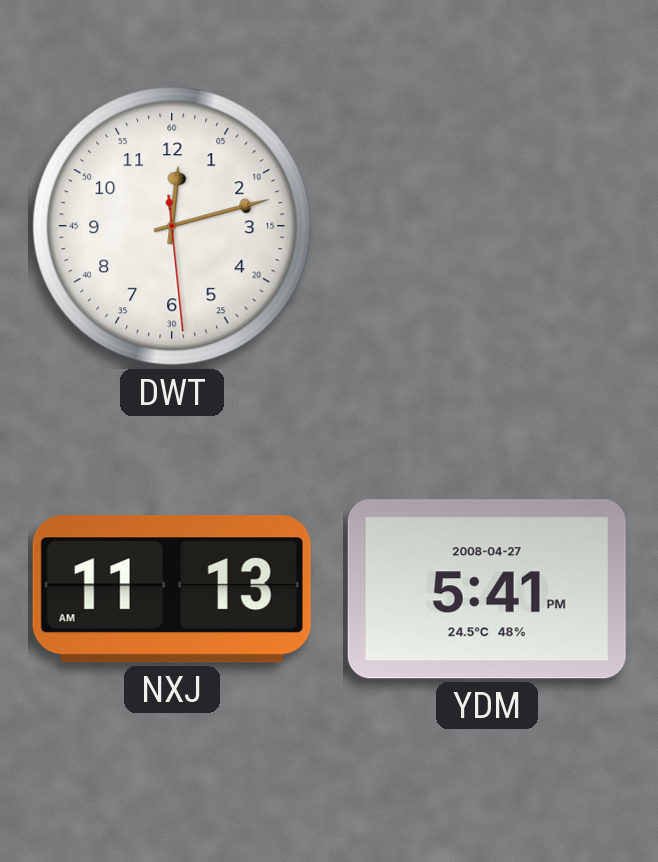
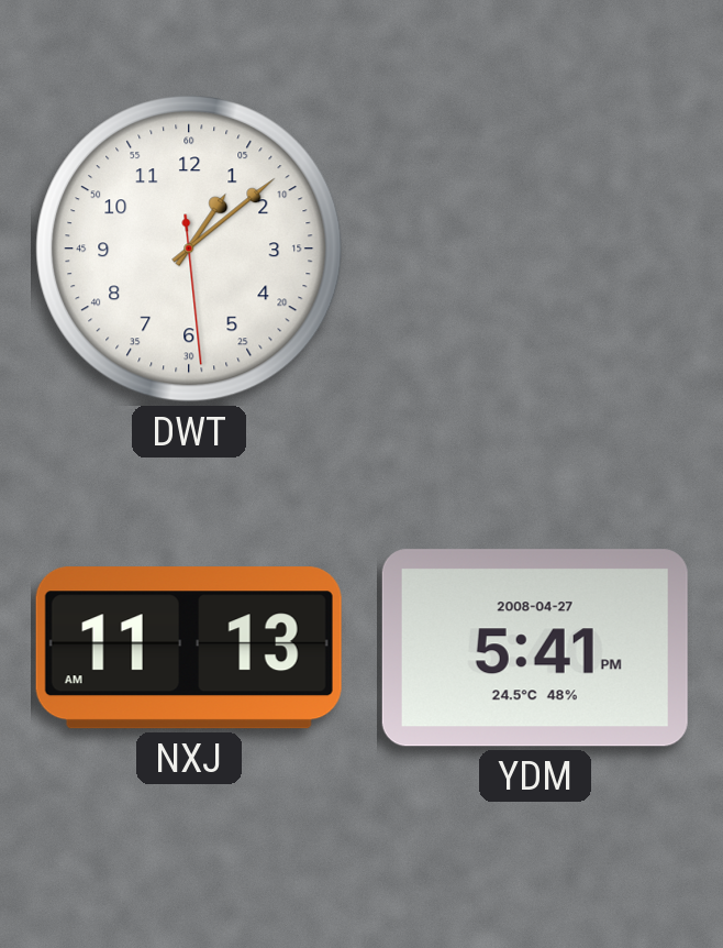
DWT: 12:12 -> 1:08
